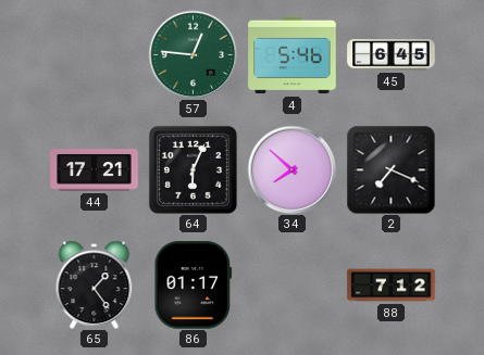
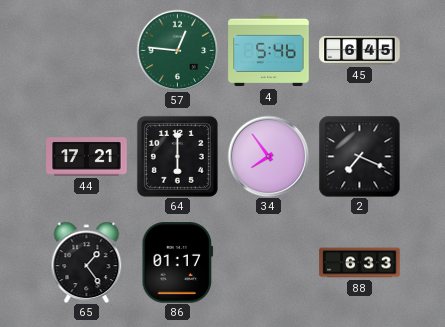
64: 6:04 -> 6:00
34: 7:52 -> 7:54
88: 7:12 -> 6:33
